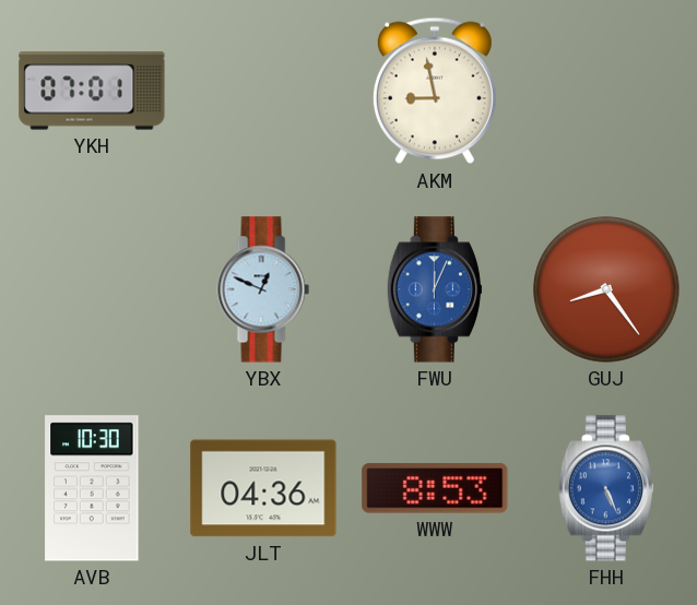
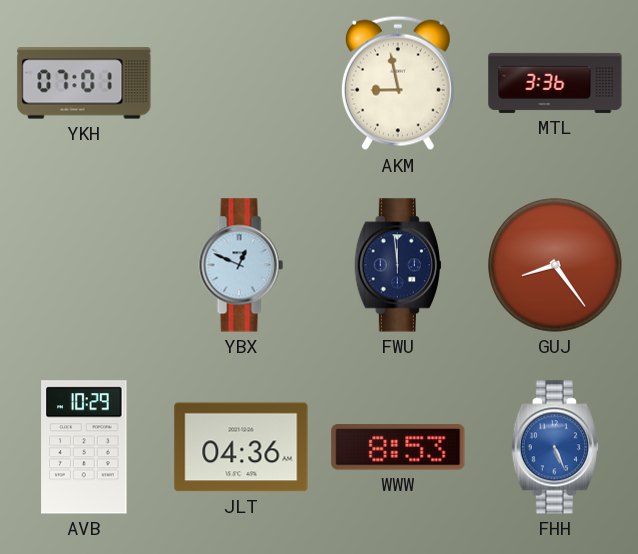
MTL: none -> 3:36
FWU: 12:04 -> 11:59
FWU dial: blue -> navy
AVB: 10:30 -> 10:29
